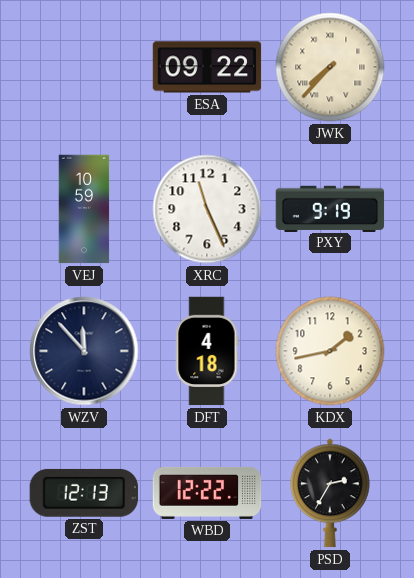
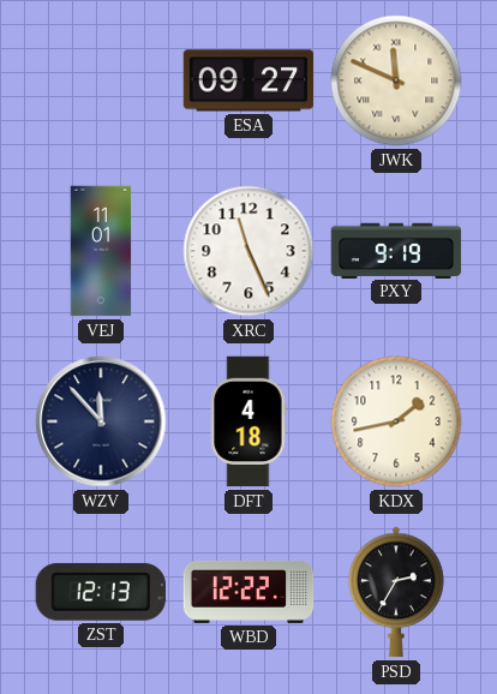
ESA: 09:22 -> 09:27
JWK: 7:37 -> 11:49
VEJ: 10:59 -> 11:01
